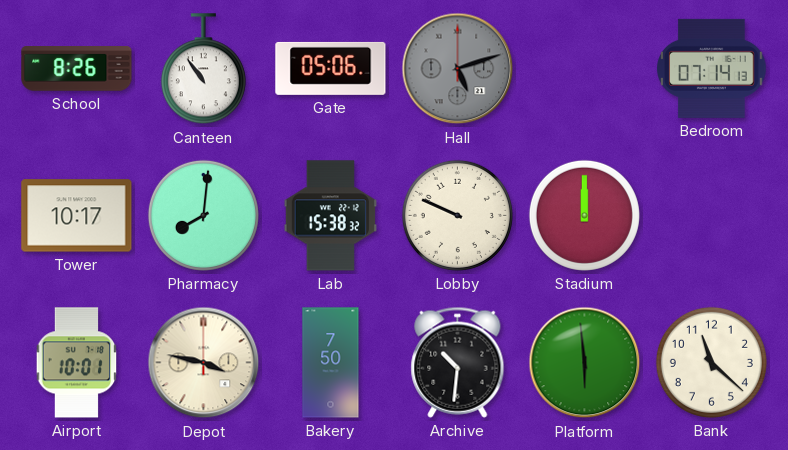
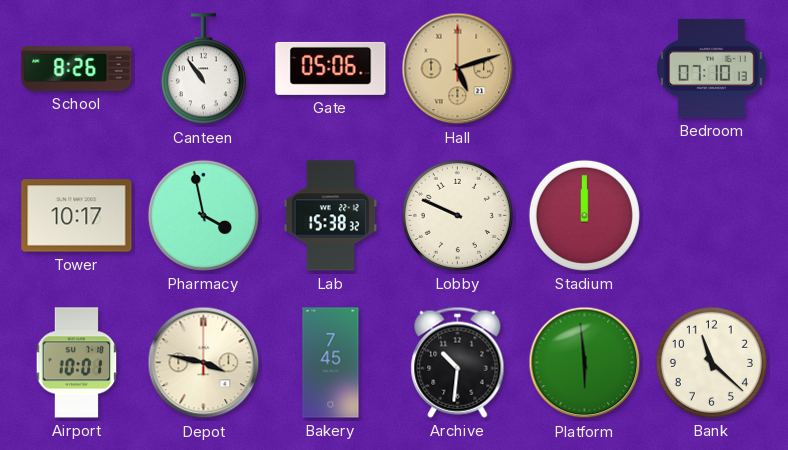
Hall dial: grey -> champagne
Bedroom: 07:14 -> 07:10
Pharmacy: 8:01 -> 3:58
Bakery: 7:50 -> 7:45
